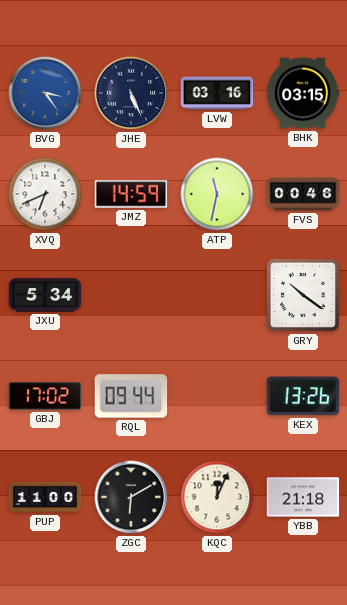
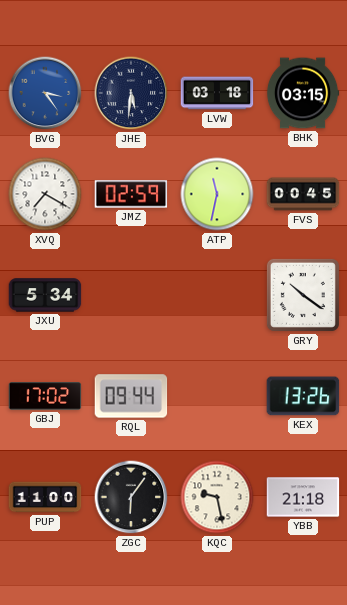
JHE: 5:26 -> 5:31
LVW: 03:16 -> 03:18
XVQ: 6:41 -> 7:20
JMZ: 14:59 -> 02:59
FVS: 00:46 -> 00:45
ZGC: 6:10 -> 6:06
KQC: 12:04 -> 9:28
